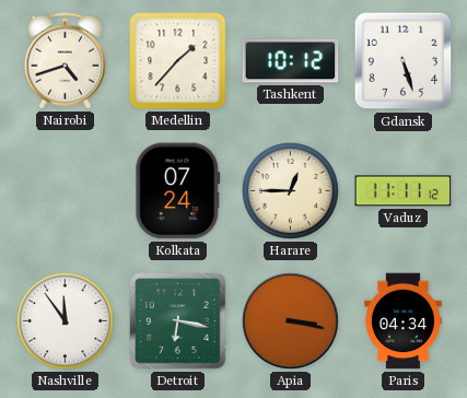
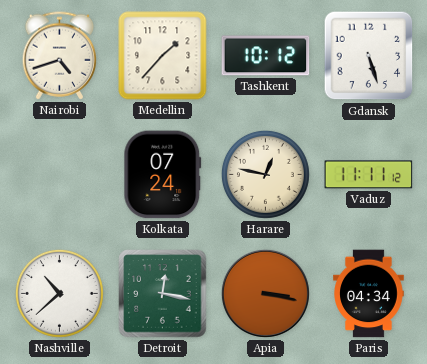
Harare: 12:45 -> 12:47
Nashville: 11:54 -> 10:38
Detroit: 6:17 -> 12:17
